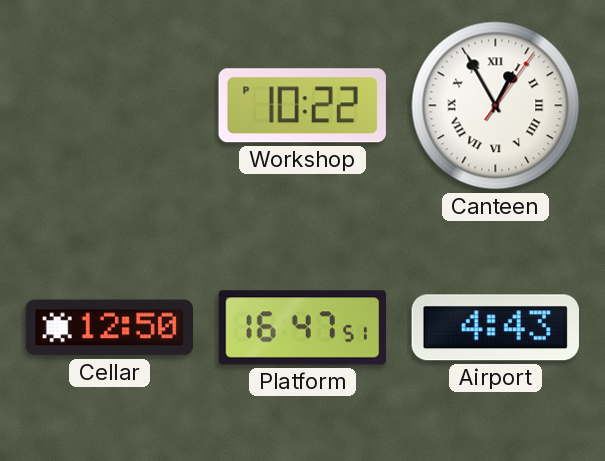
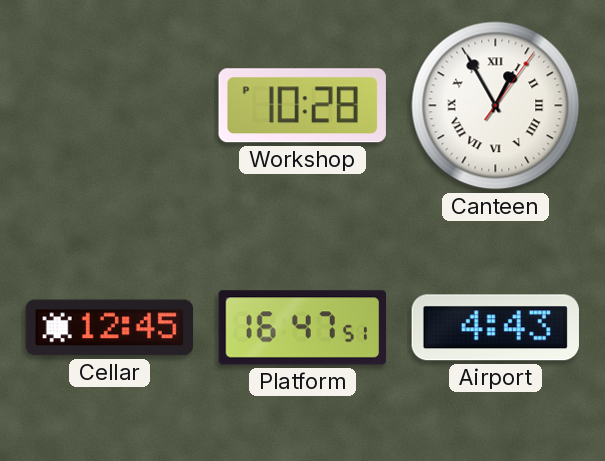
Workshop: 10:22 -> 10:28
Cellar: 12:50 -> 12:45
